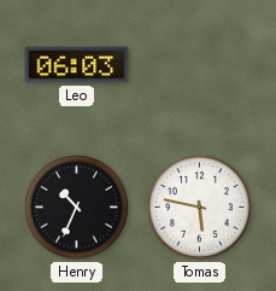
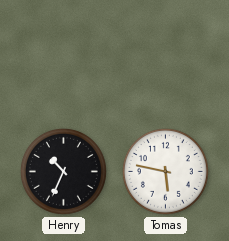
Leo: 06:03 -> none
